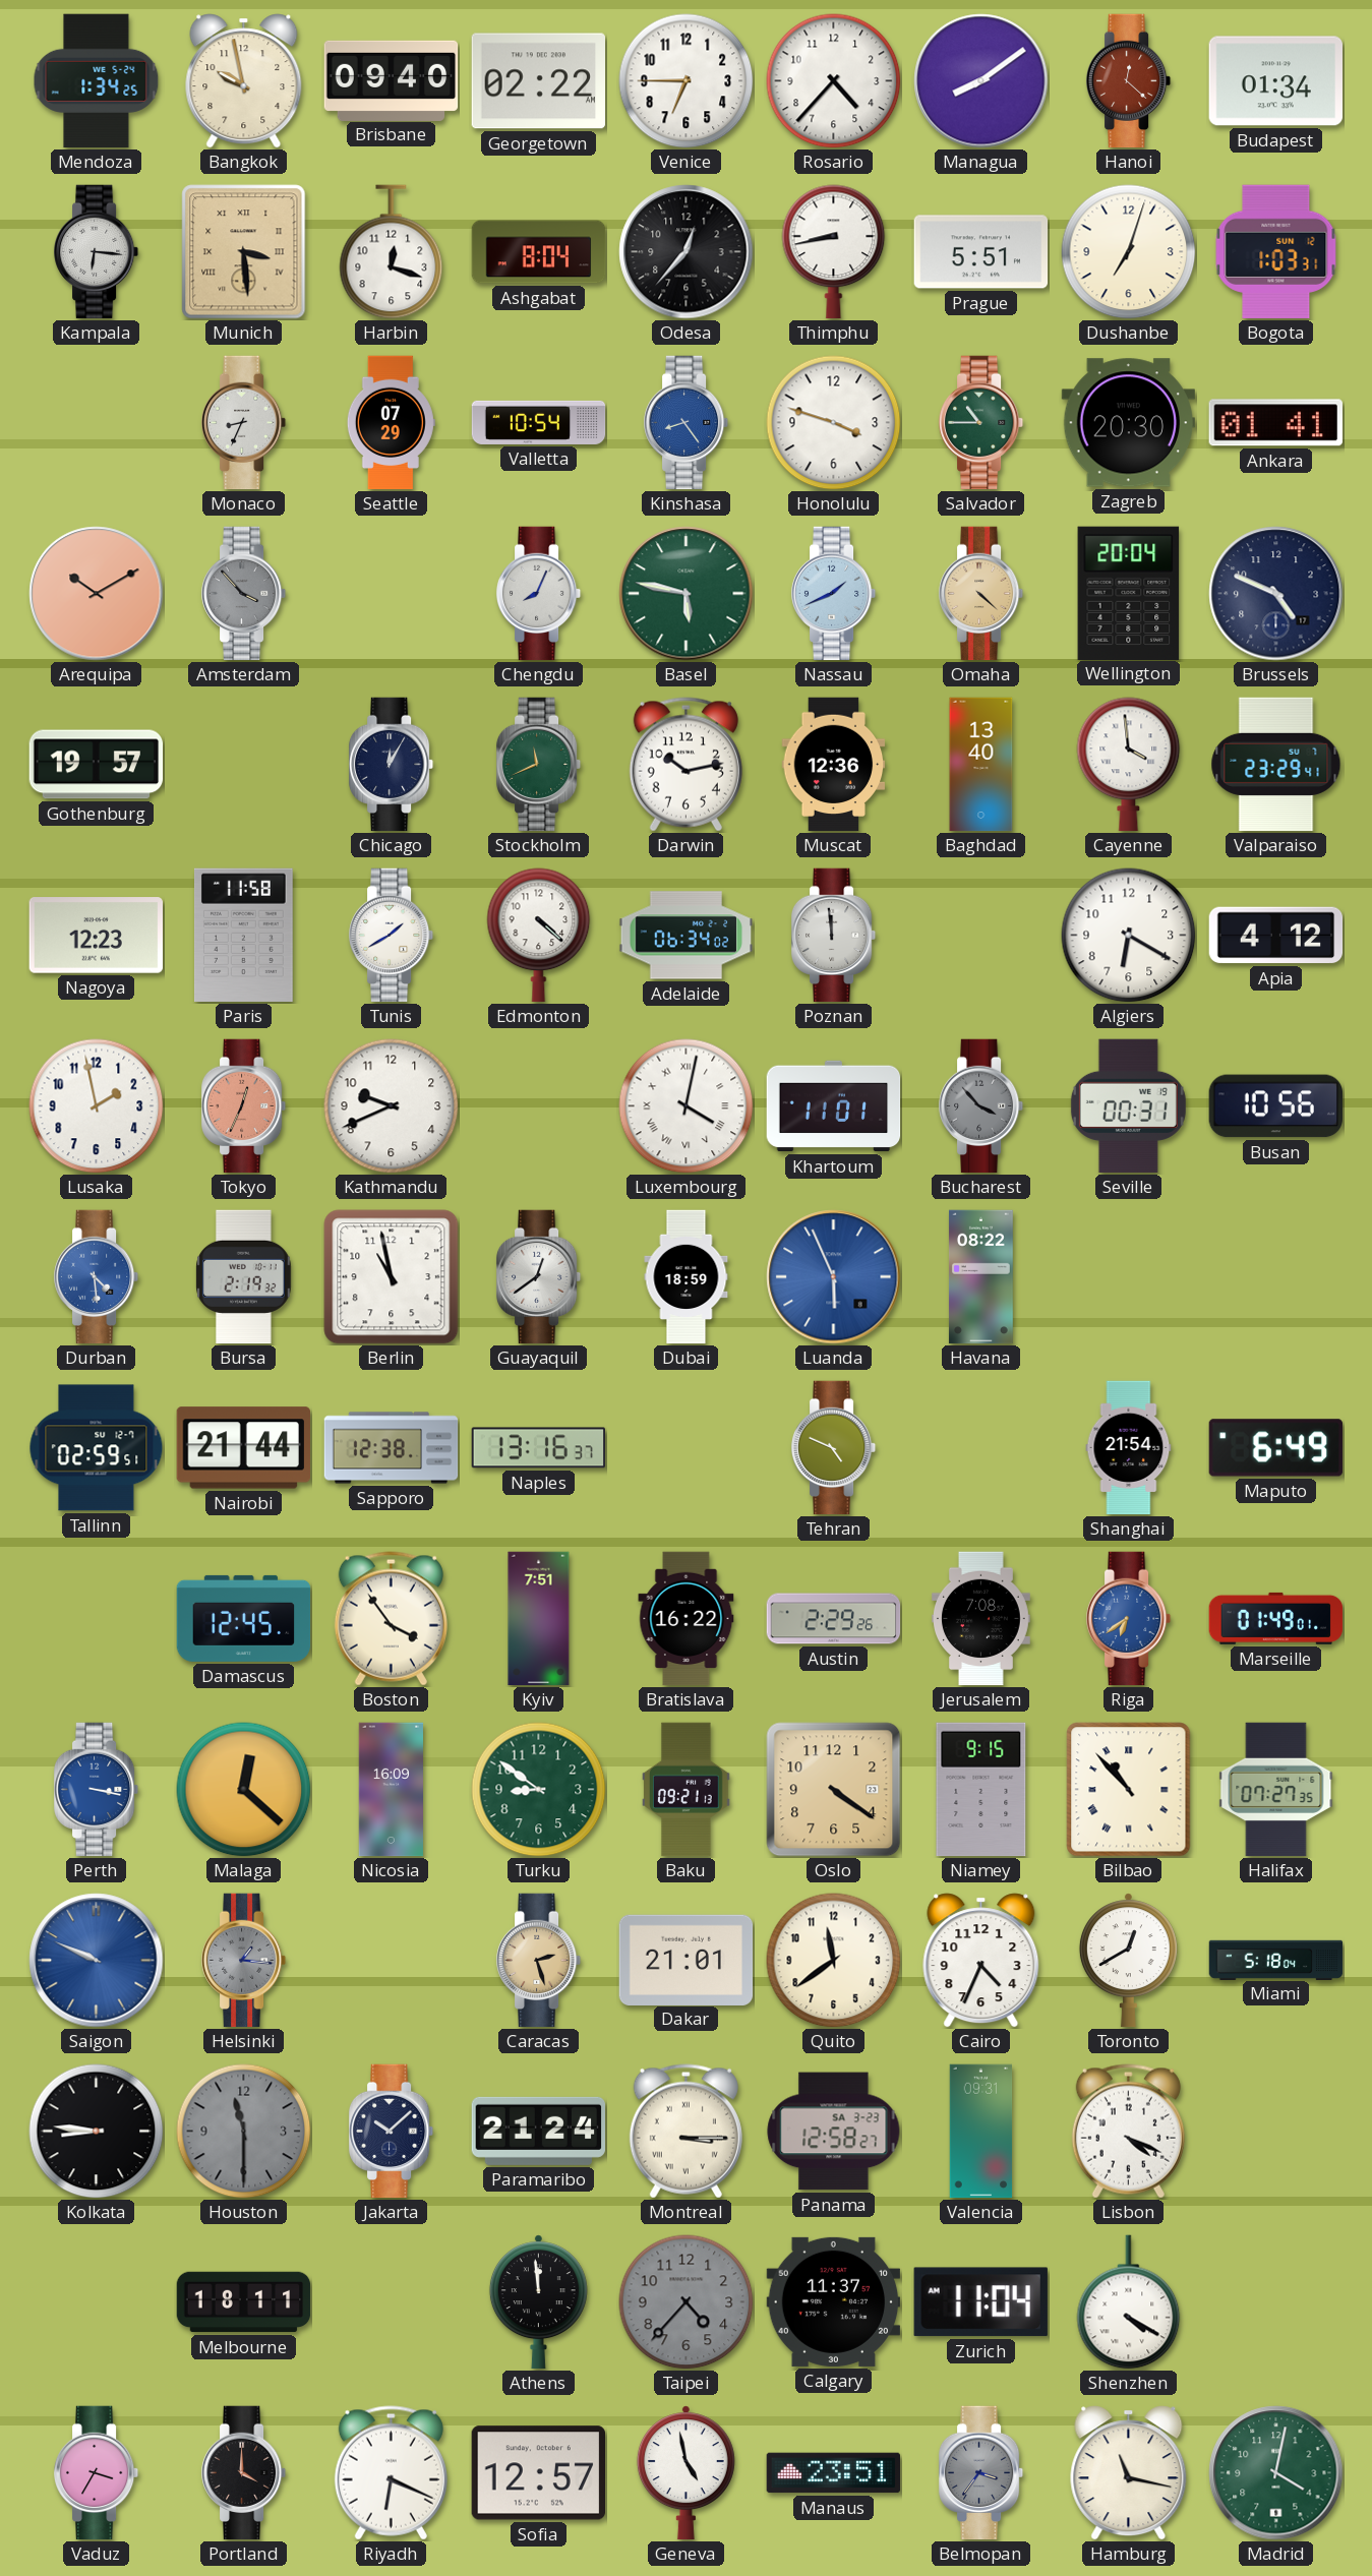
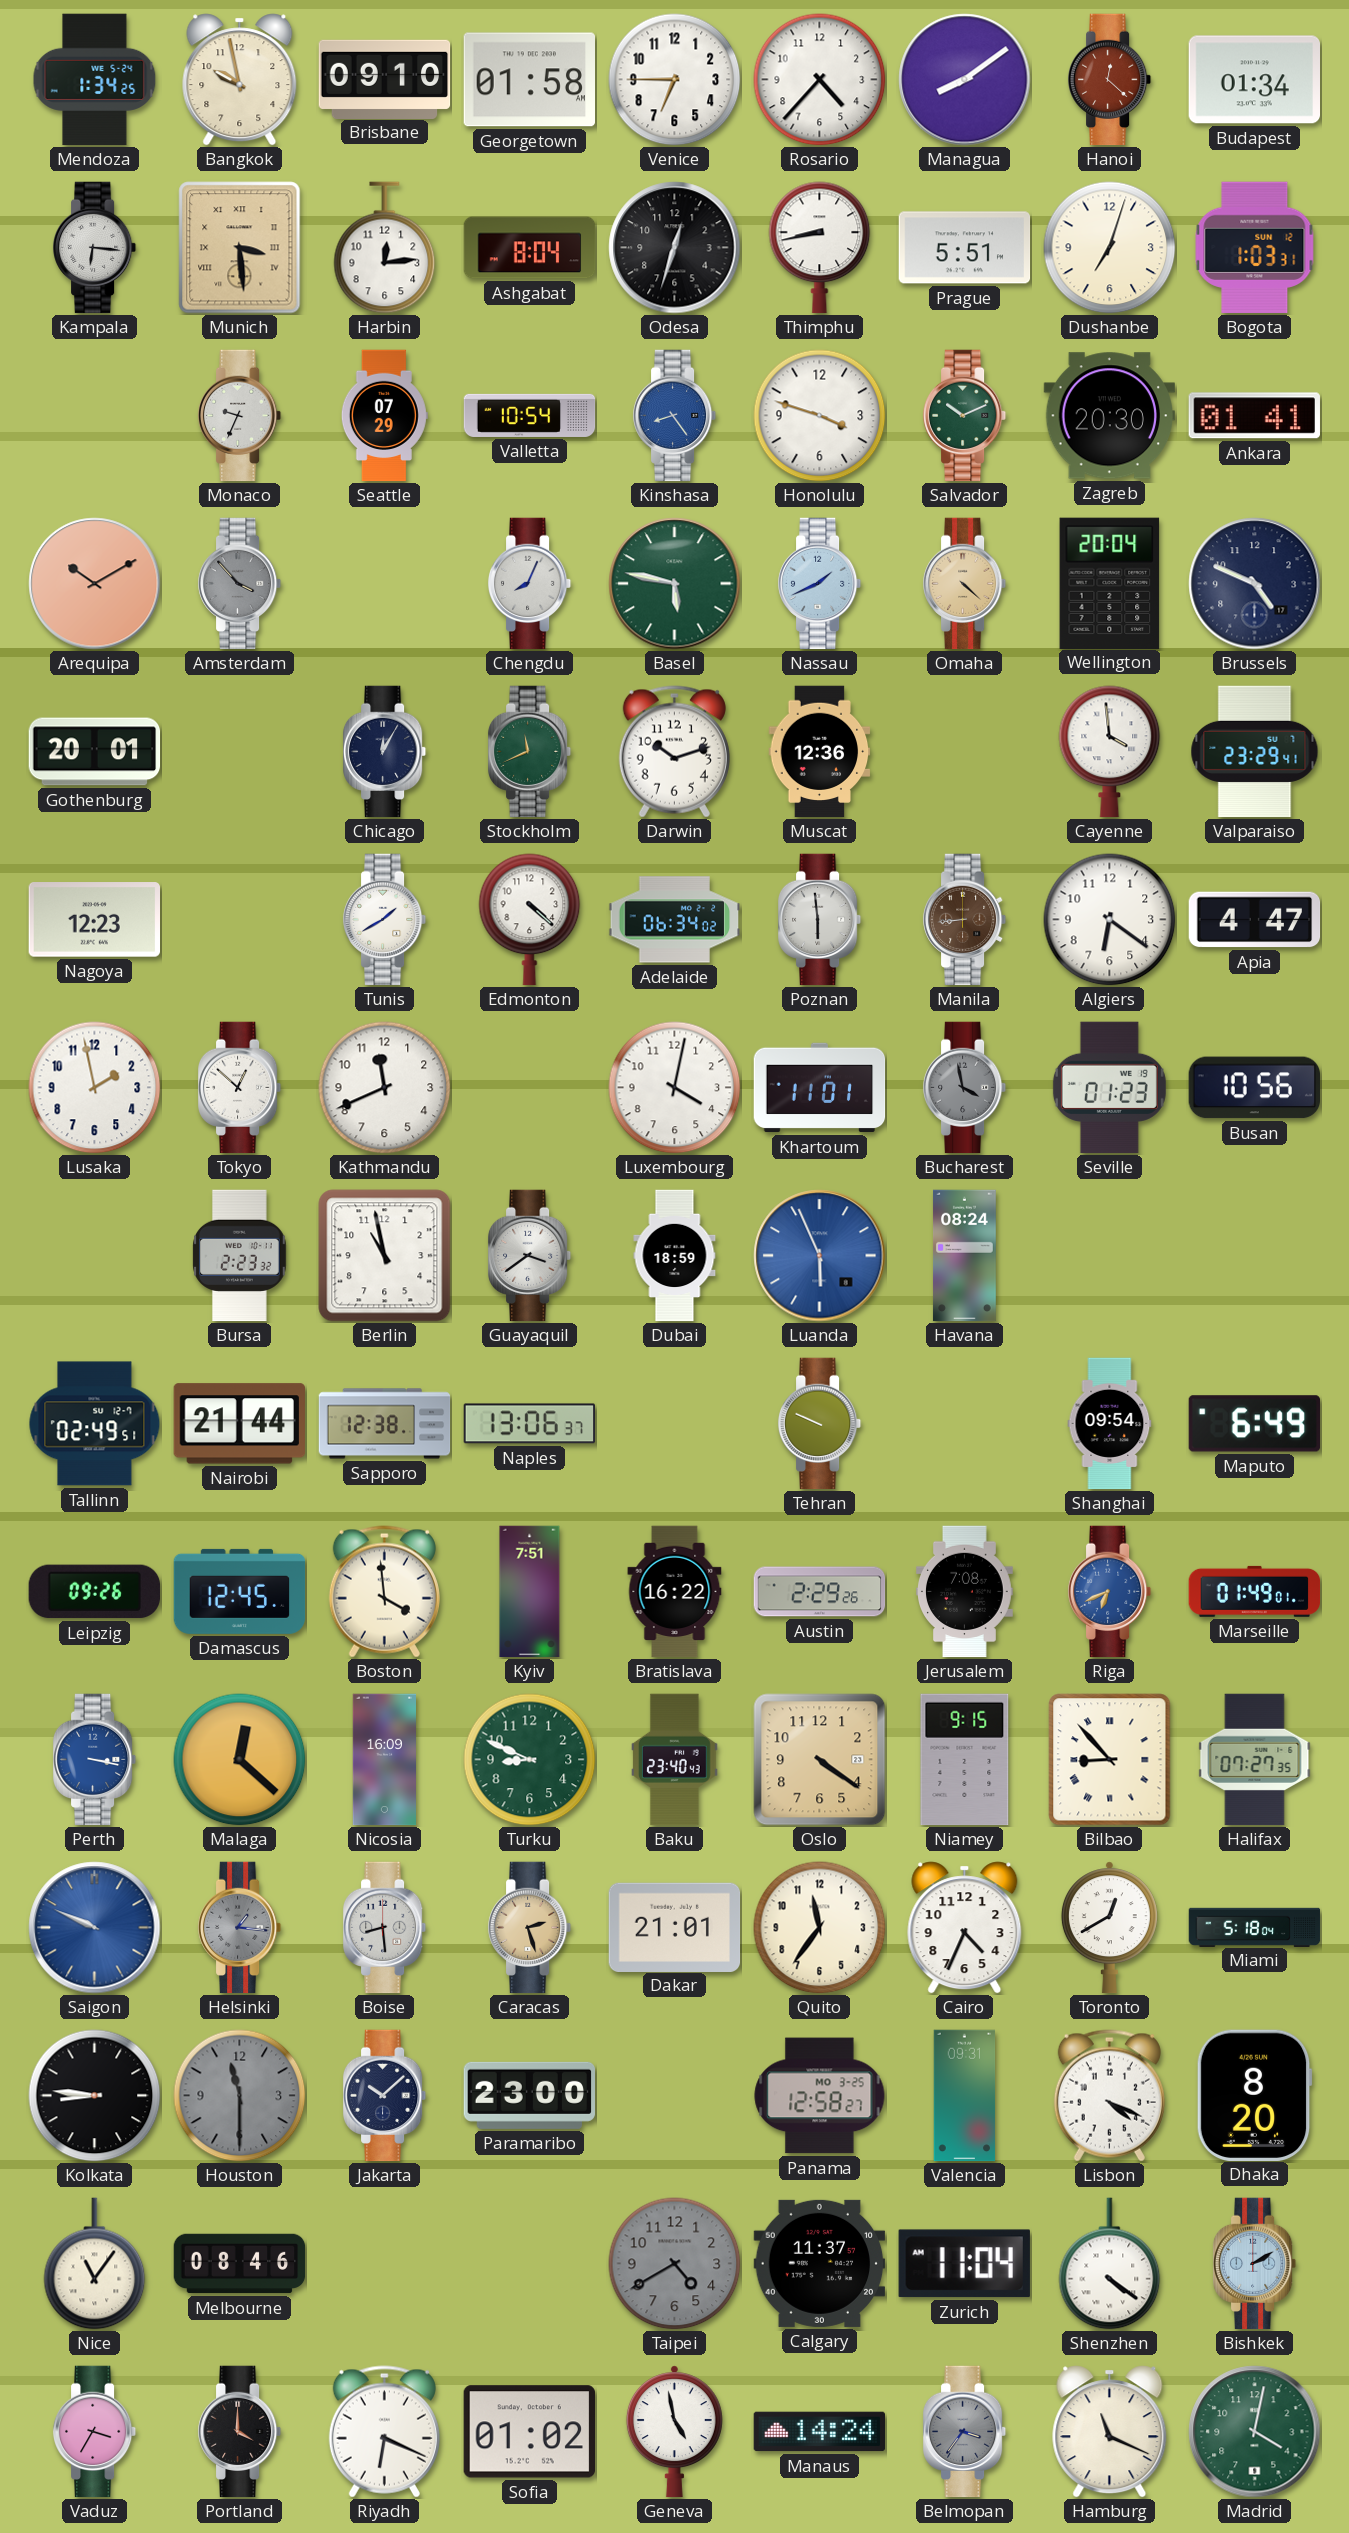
Brisbane: 09:40 -> 09:10
Georgetown: 02:22 -> 01:58
Harbin: 12:18 -> 12:14
Odesa: 12:37 -> 12:33
Monaco: 8:34 -> 9:34
Salvador: 10:45 -> 10:11
Gothenburg: 19:57 -> 20:01
Darwin: 10:13 -> 10:12
Baghdad: 13:40 -> none
Paris: 11:58 -> none
Poznan: 11:59 -> 5:59
Manila: none -> 8:44
Algiers: 6:20 -> 6:21
Apia: 4:12 -> 4:47
Tokyo: 12:34 -> 12:52
Tokyo dial: salmon -> white
Kathmandu: 9:41 -> 11:41
Luxembourg numerals: Roman -> Arabic
Bucharest: 3:53 -> 3:58
Seville: 00:31 -> 01:23
Durban: 4:29 -> none
Bursa: 2:19 -> 2:23
Guayaquil: 12:39 -> 3:39
Havana: 08:22 -> 08:24
Tallinn: 02:59 -> 02:49
Naples: 13:16 -> 13:06
Tehran: 4:49 -> 9:49
Shanghai: 21:54 -> 09:54
Leipzig: none -> 09:26
Boston: 3:54 -> 3:59
Riga: 6:39 -> 6:41
Turku: 8:51 -> 8:49
Baku: 09:21 -> 23:40
Bilbao: 10:53 -> 8:53
Boise: none -> 8:29
Quito: 11:39 -> 11:36
Paramaribo: 21:24 -> 23:00
Montreal: 3:15 -> none
Panama date: SA 3-23 -> MO 3-25
Dhaka: none -> 8:20
Nice: none -> 11:06
Melbourne: 18:11 -> 08:46
Athens: 11:59 -> none
Taipei: 4:37 -> 4:40
Shenzhen: 4:20 -> 4:21
Bishkek: none -> 2:10
Sofia: 12:57 -> 01:02
Manaus: 23:51 -> 14:24
Hamburg: 11:17 -> 11:19
